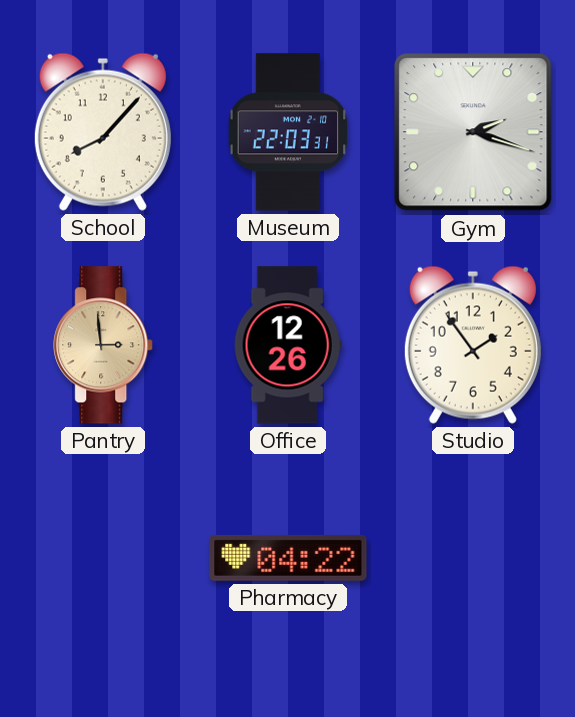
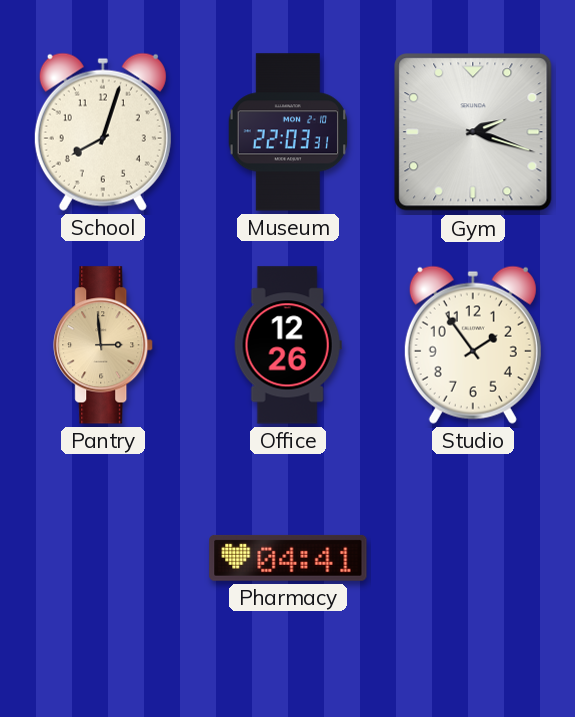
School: 8:07 -> 8:03
Pharmacy: 04:22 -> 04:41
